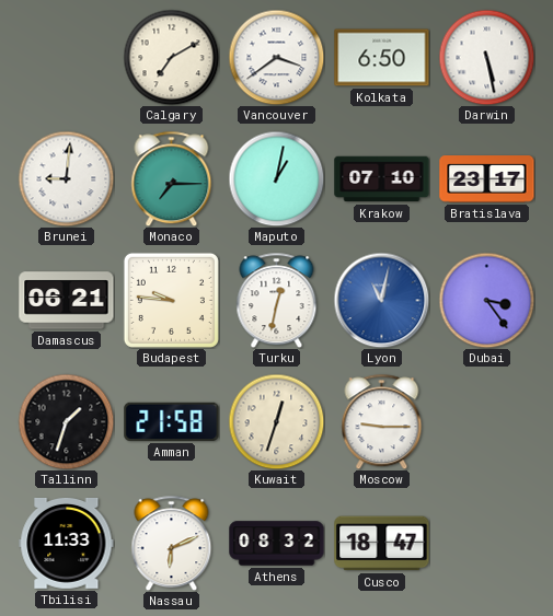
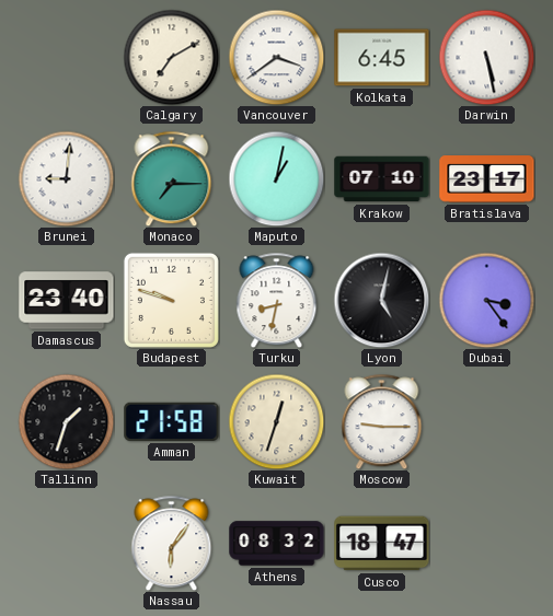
Kolkata: 6:50 -> 6:45
Damascus: 06:21 -> 23:40
Budapest: 9:46 -> 9:48
Turku: 12:32 -> 8:32
Lyon: 11:02 -> 5:02
Lyon dial: blue -> black
Tbilisi: 11:33 -> none
Nassau: 6:11 -> 6:06
